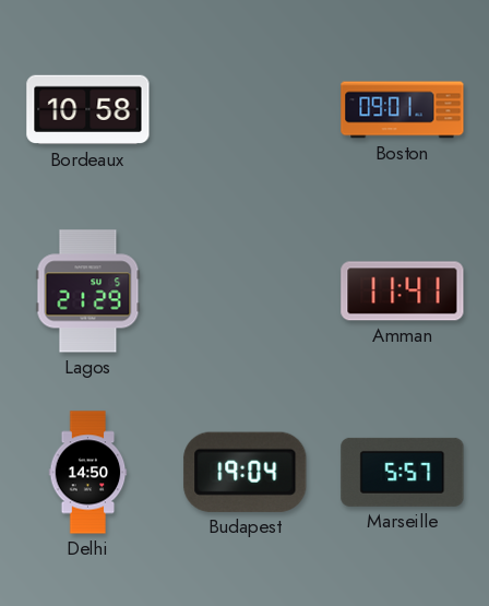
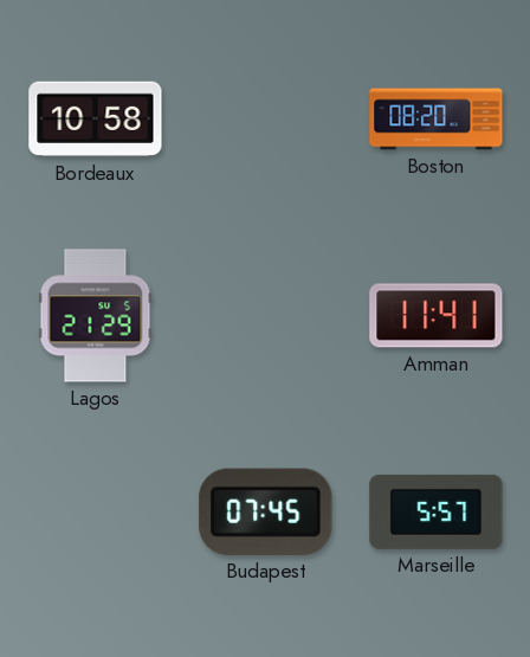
Boston: 09:01 -> 08:20
Delhi: 14:50 -> none
Budapest: 19:04 -> 07:45
